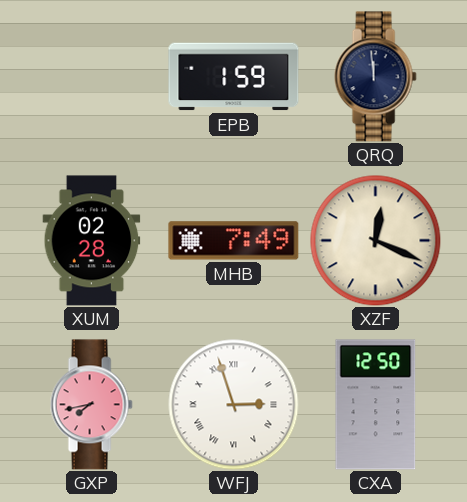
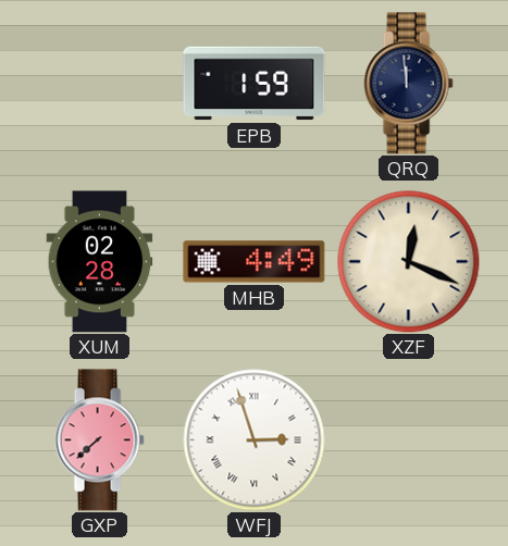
MHB: 7:49 -> 4:49
GXP: 7:43 -> 7:38
CXA: 12:50 -> none
